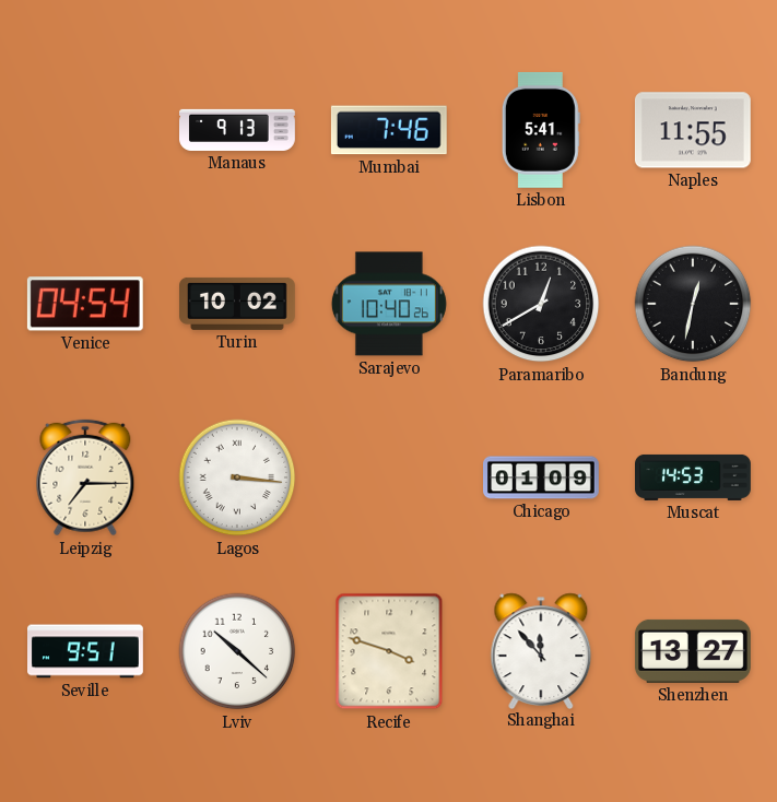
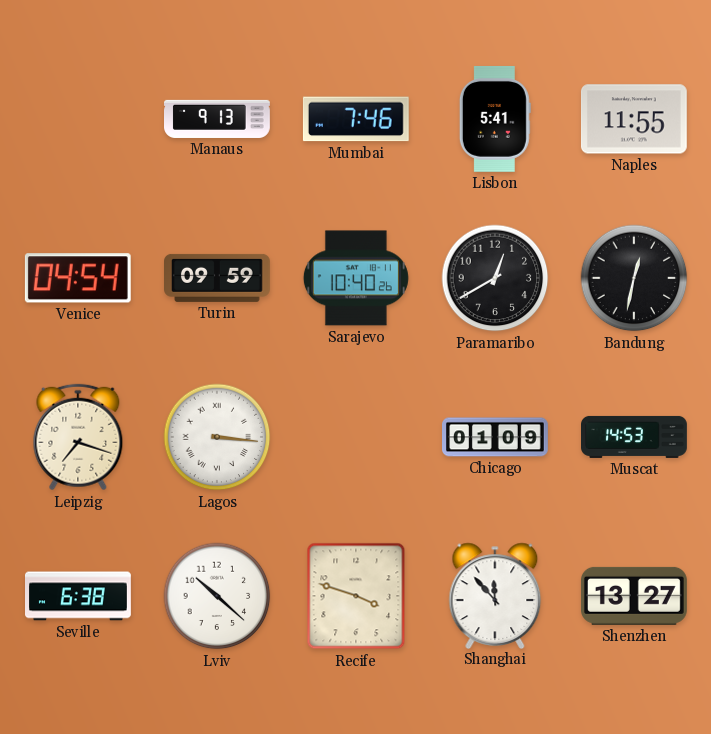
Turin: 10:02 -> 09:59
Leipzig: 7:15 -> 7:18
Seville: 9:51 -> 6:38
